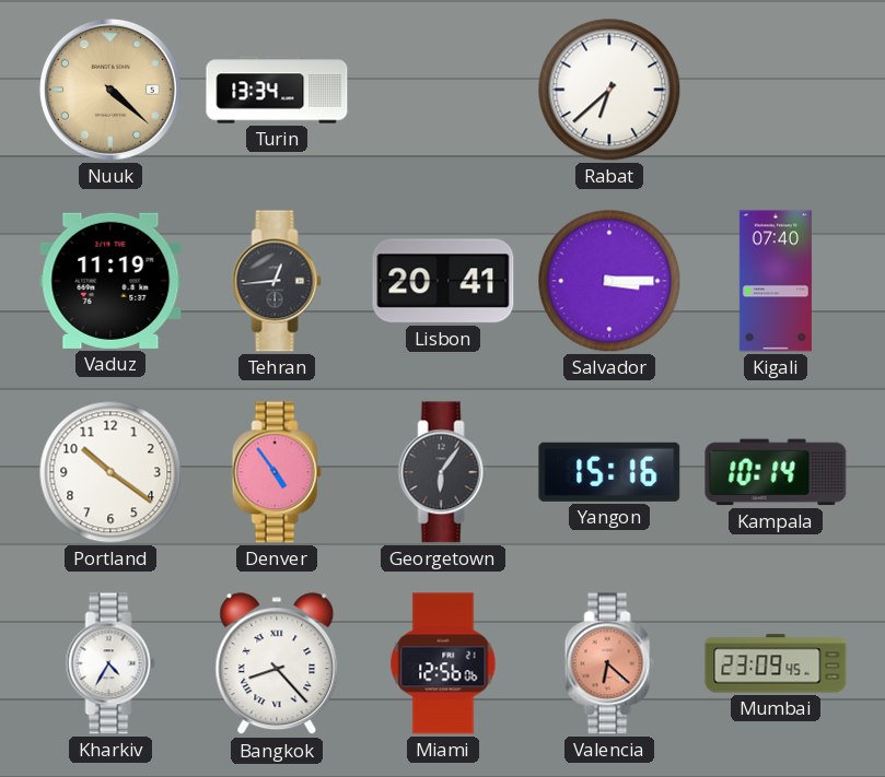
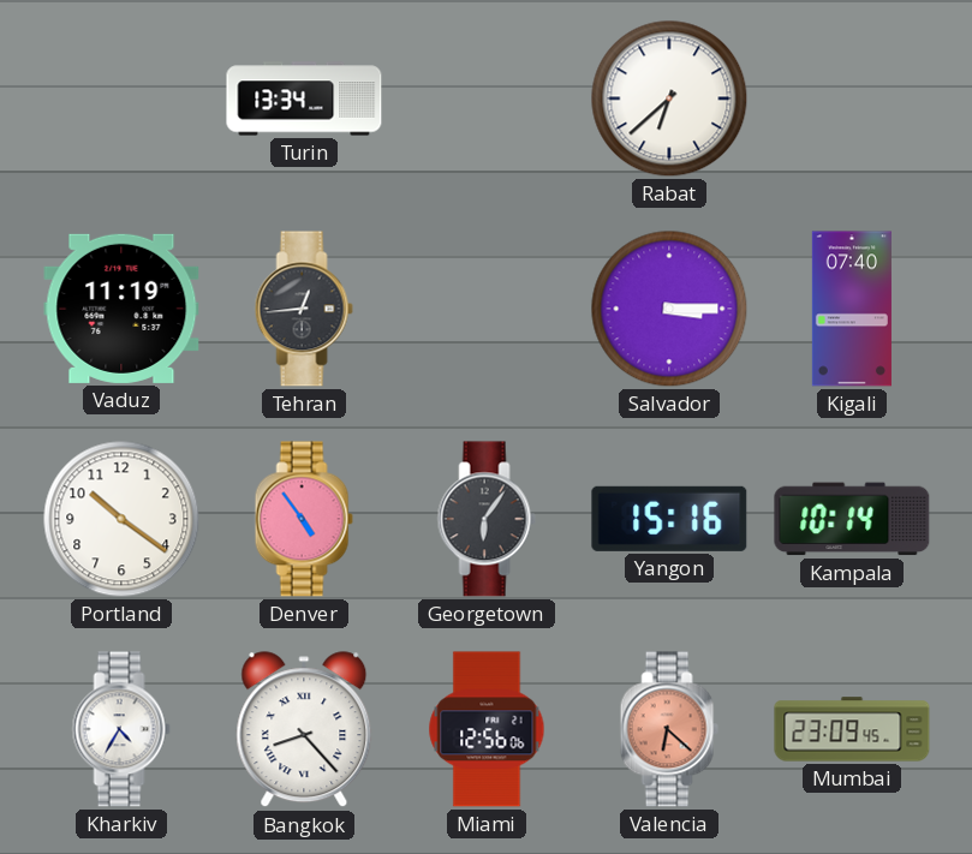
Nuuk: 4:22 -> none
Lisbon: 20:41 -> none
